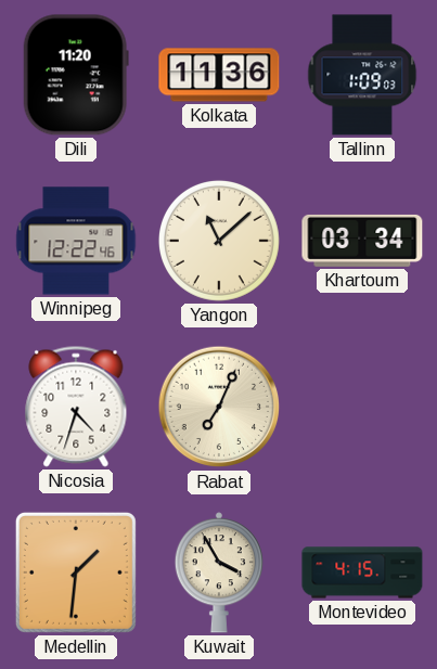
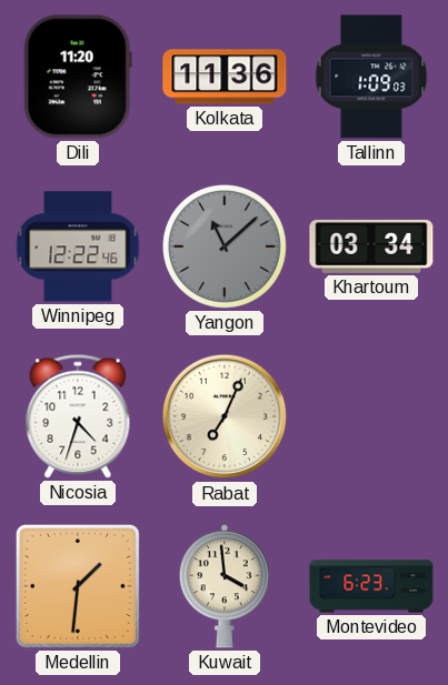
Yangon dial: cream -> grey
Kuwait: 3:55 -> 3:59
Montevideo: 4:15 -> 6:23
